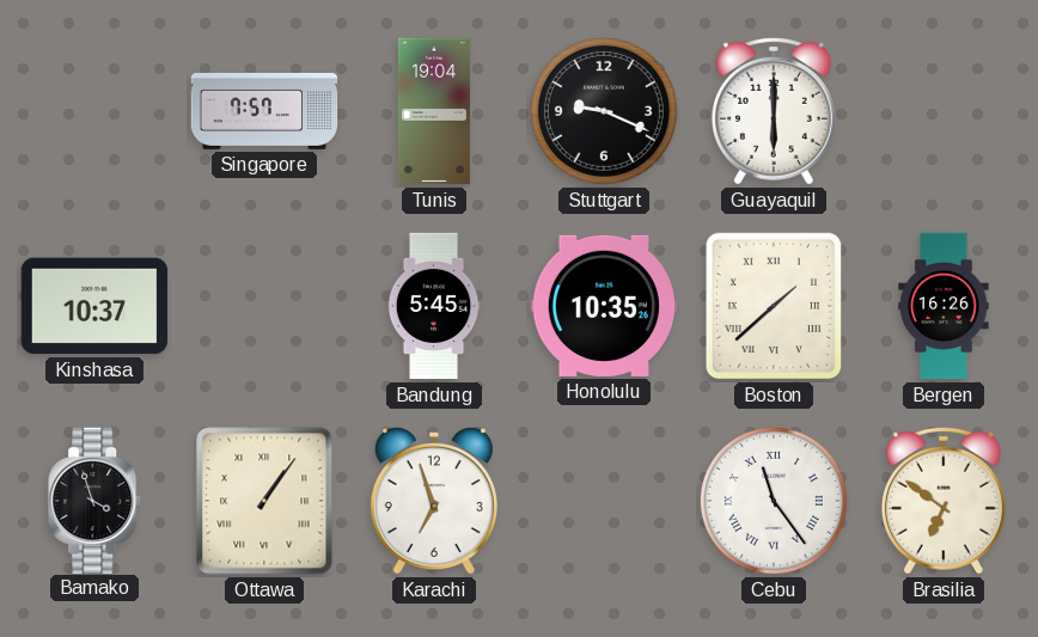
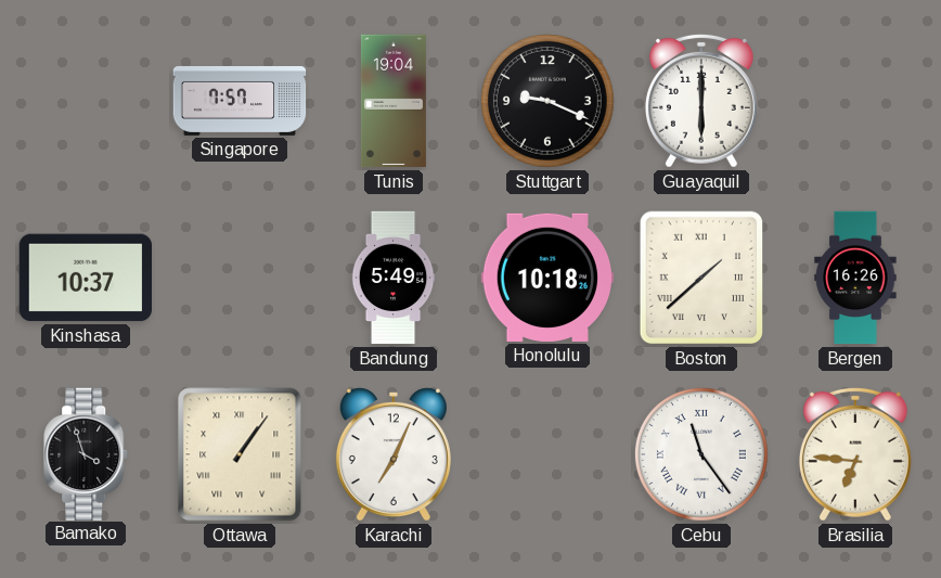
Bandung: 5:45 -> 5:49
Honolulu: 10:35 -> 10:18
Karachi: 6:57 -> 7:04
Brasilia: 6:51 -> 6:46
